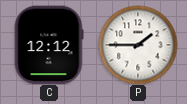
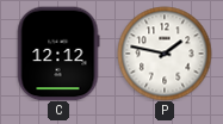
P: 1:45 -> 1:47
